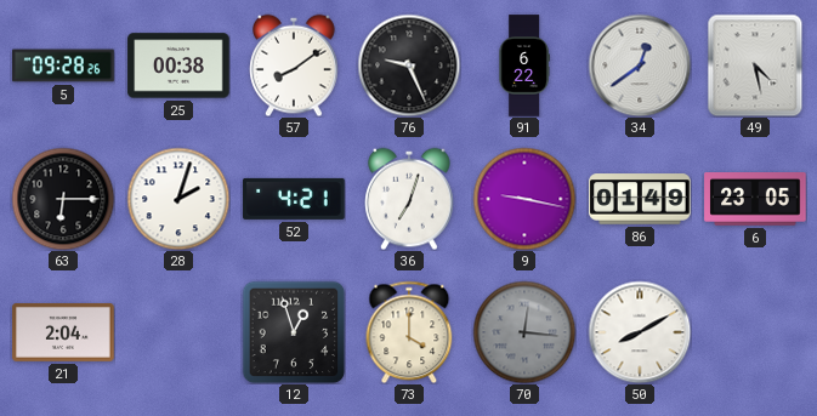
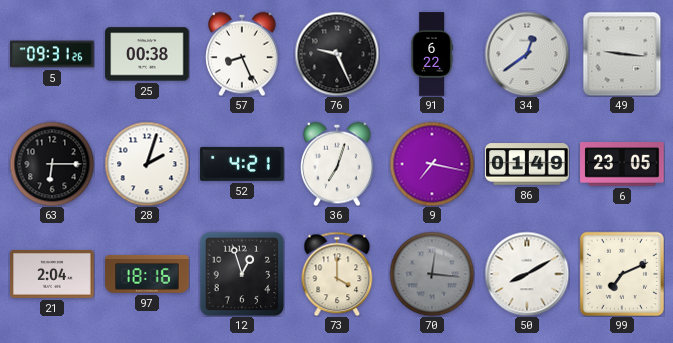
5: 09:28 -> 09:31
57: 8:09 -> 8:26
49: 4:28 -> 9:16
9: 9:17 -> 7:17
97: none -> 18:16
99: none -> 7:11
